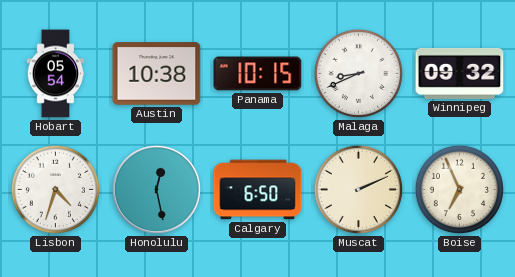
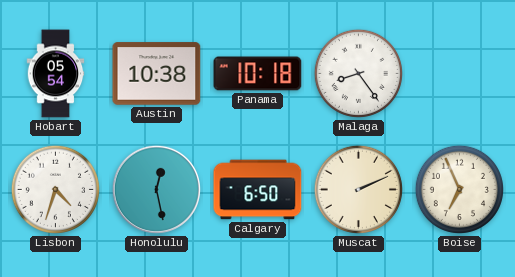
Panama: 10:15 -> 10:18
Malaga: 8:41 -> 8:24
Winnipeg: 09:32 -> none
